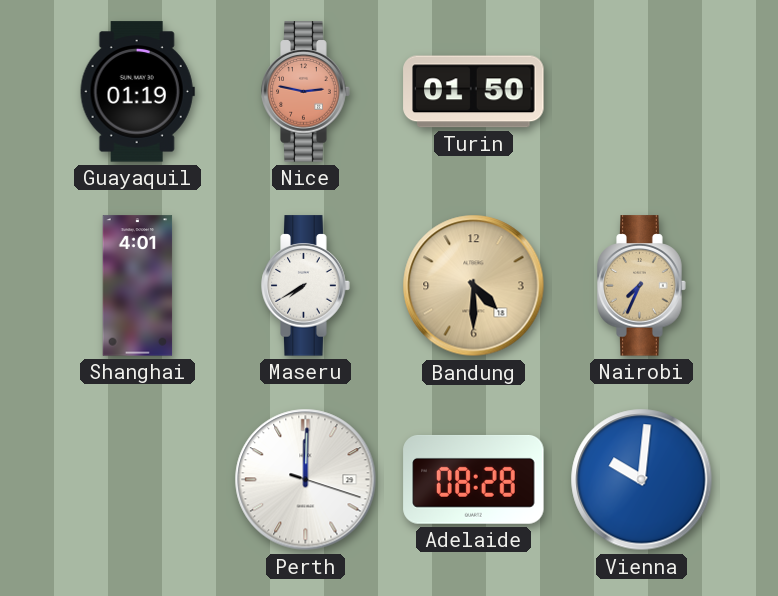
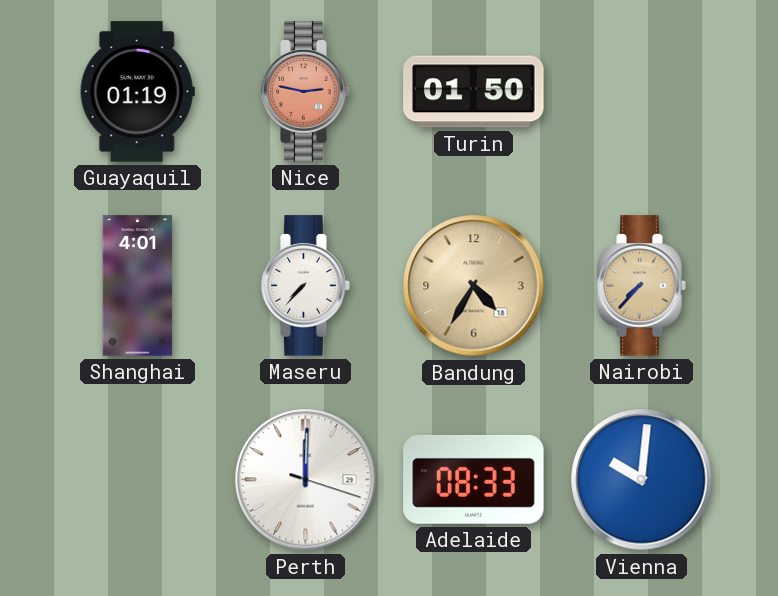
Maseru: 7:40 -> 7:37
Bandung: 4:30 -> 4:35
Nairobi: 7:34 -> 7:37
Adelaide: 08:28 -> 08:33
